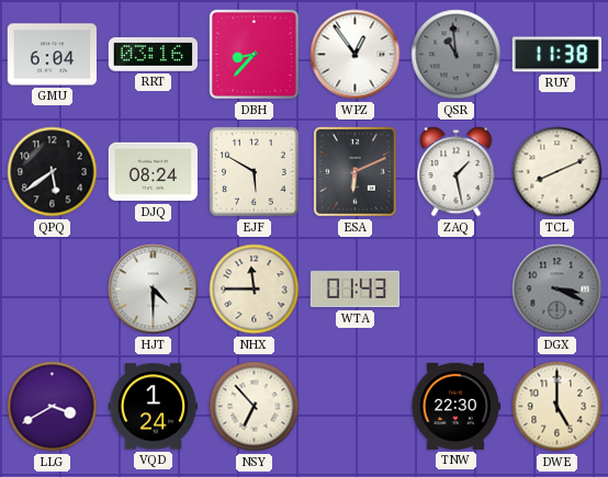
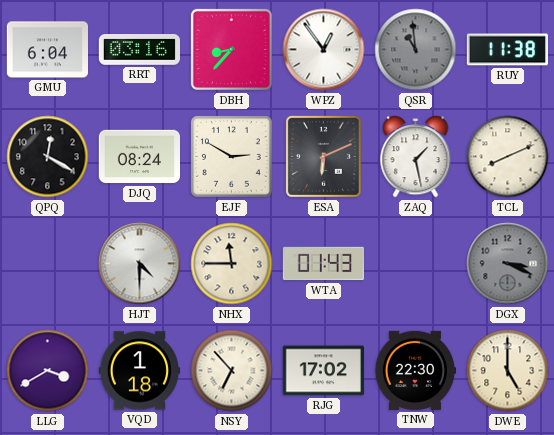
QPQ: 5:39 -> 12:20
EJF: 5:50 -> 2:50
VQD: 1:24 -> 1:18
RJG: none -> 17:02
